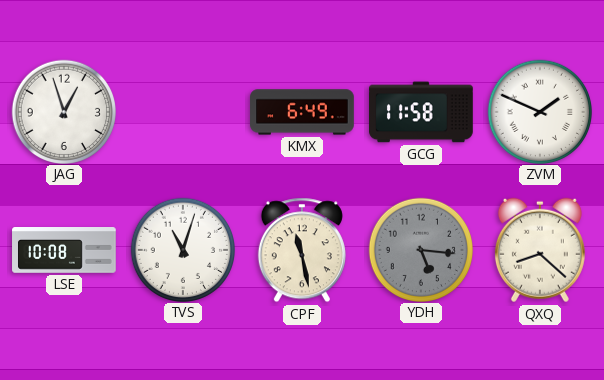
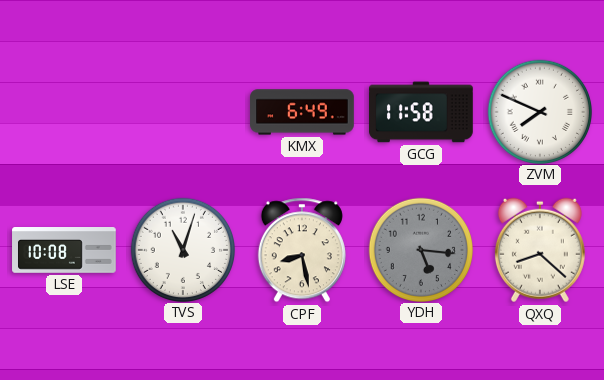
JAG: 12:57 -> none
ZVM: 1:49 -> 7:49
CPF: 11:28 -> 8:28
